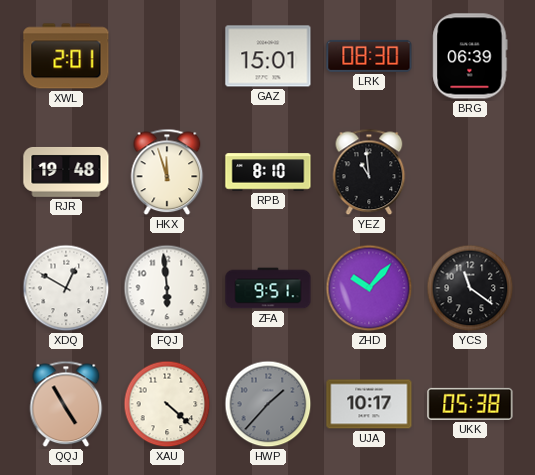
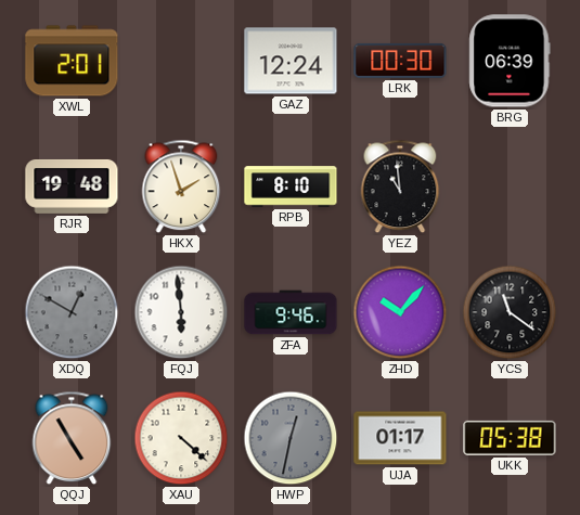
GAZ: 15:01 -> 12:24
LRK: 08:30 -> 00:30
HKX: 11:57 -> 1:57
XDQ dial: white -> grey
ZFA: 9:51 -> 9:46
HWP: 1:37 -> 12:32
UJA: 10:17 -> 01:17
